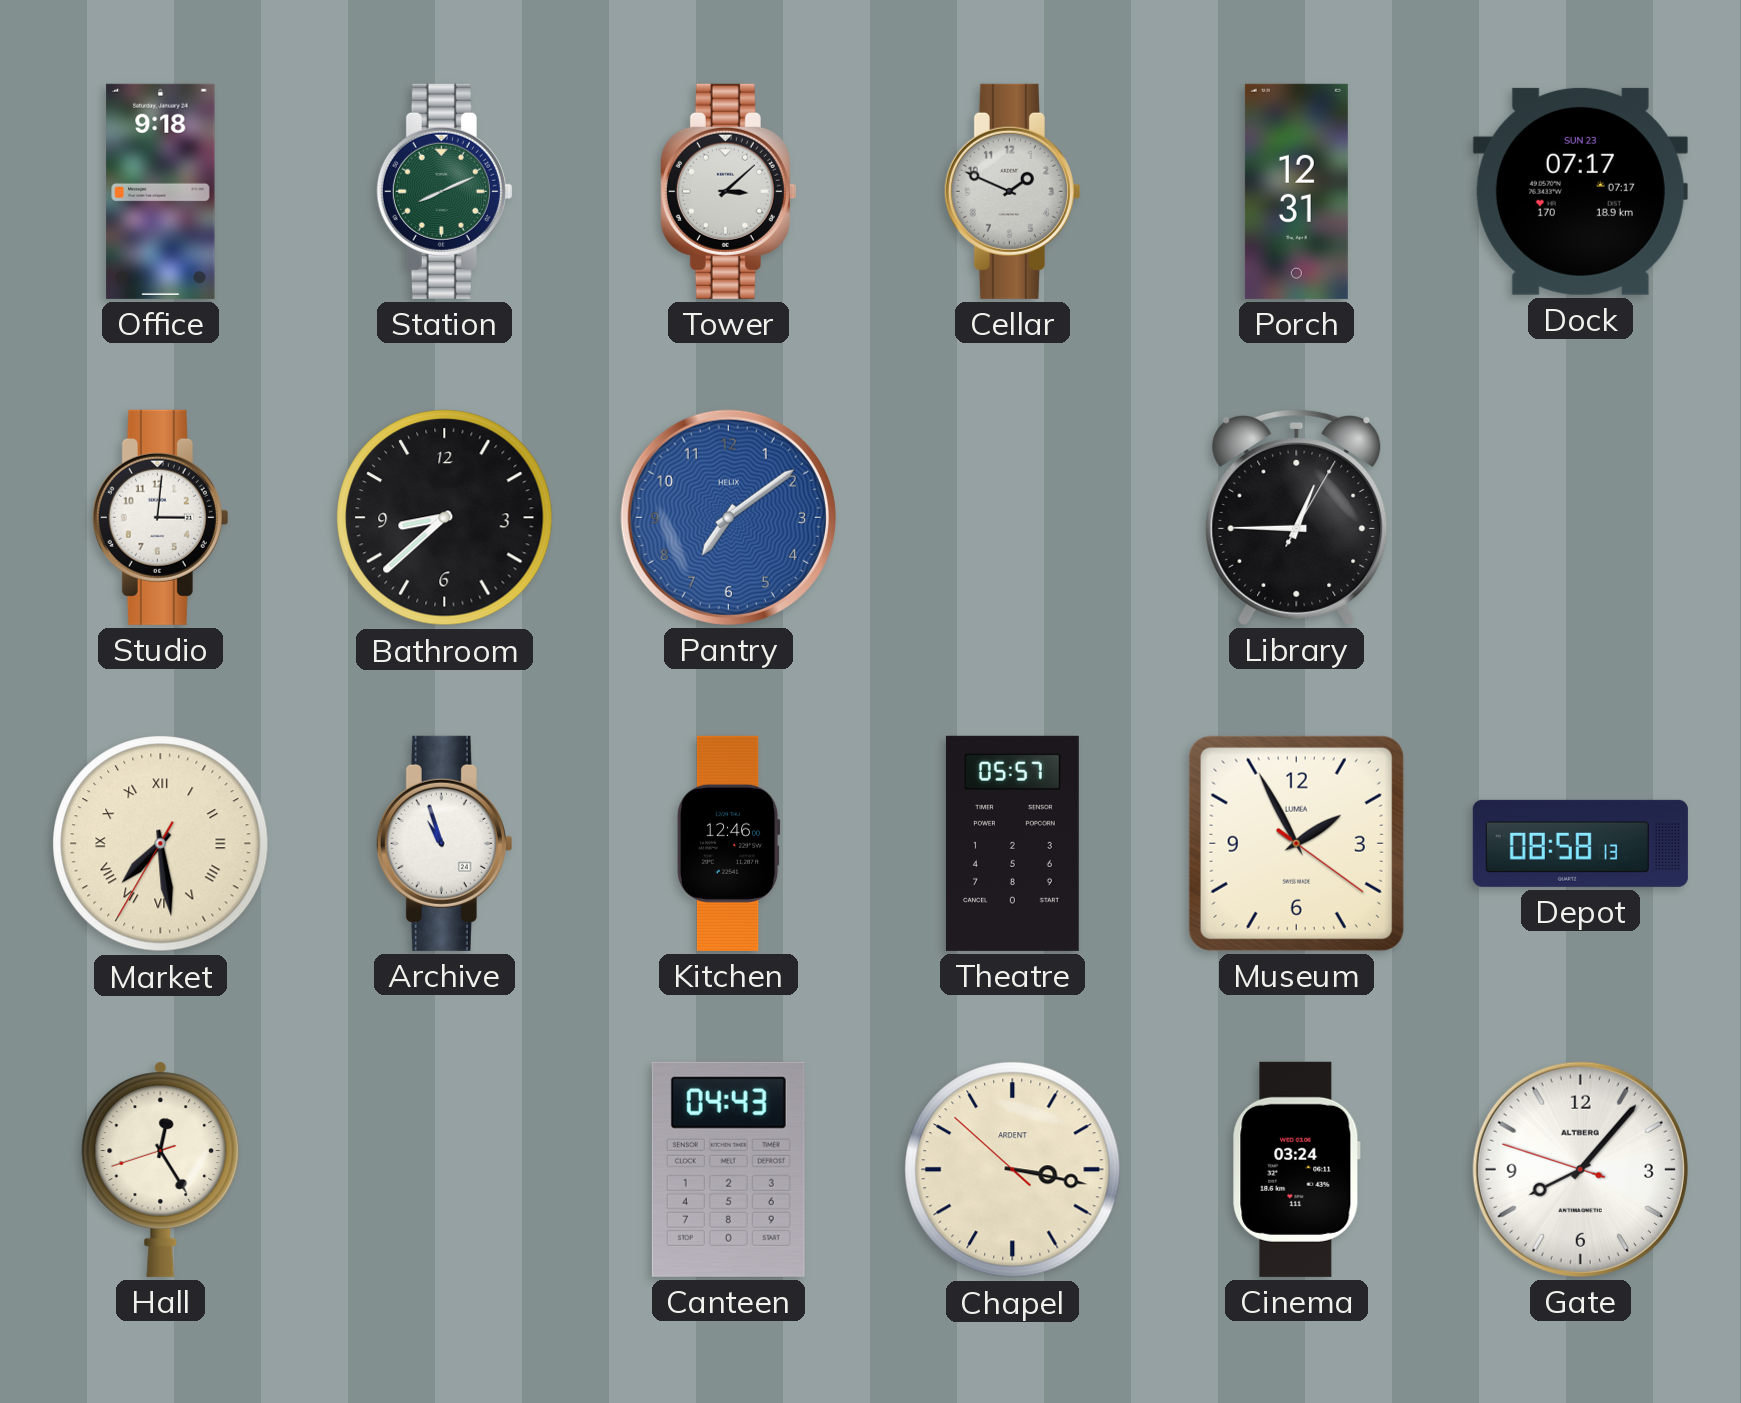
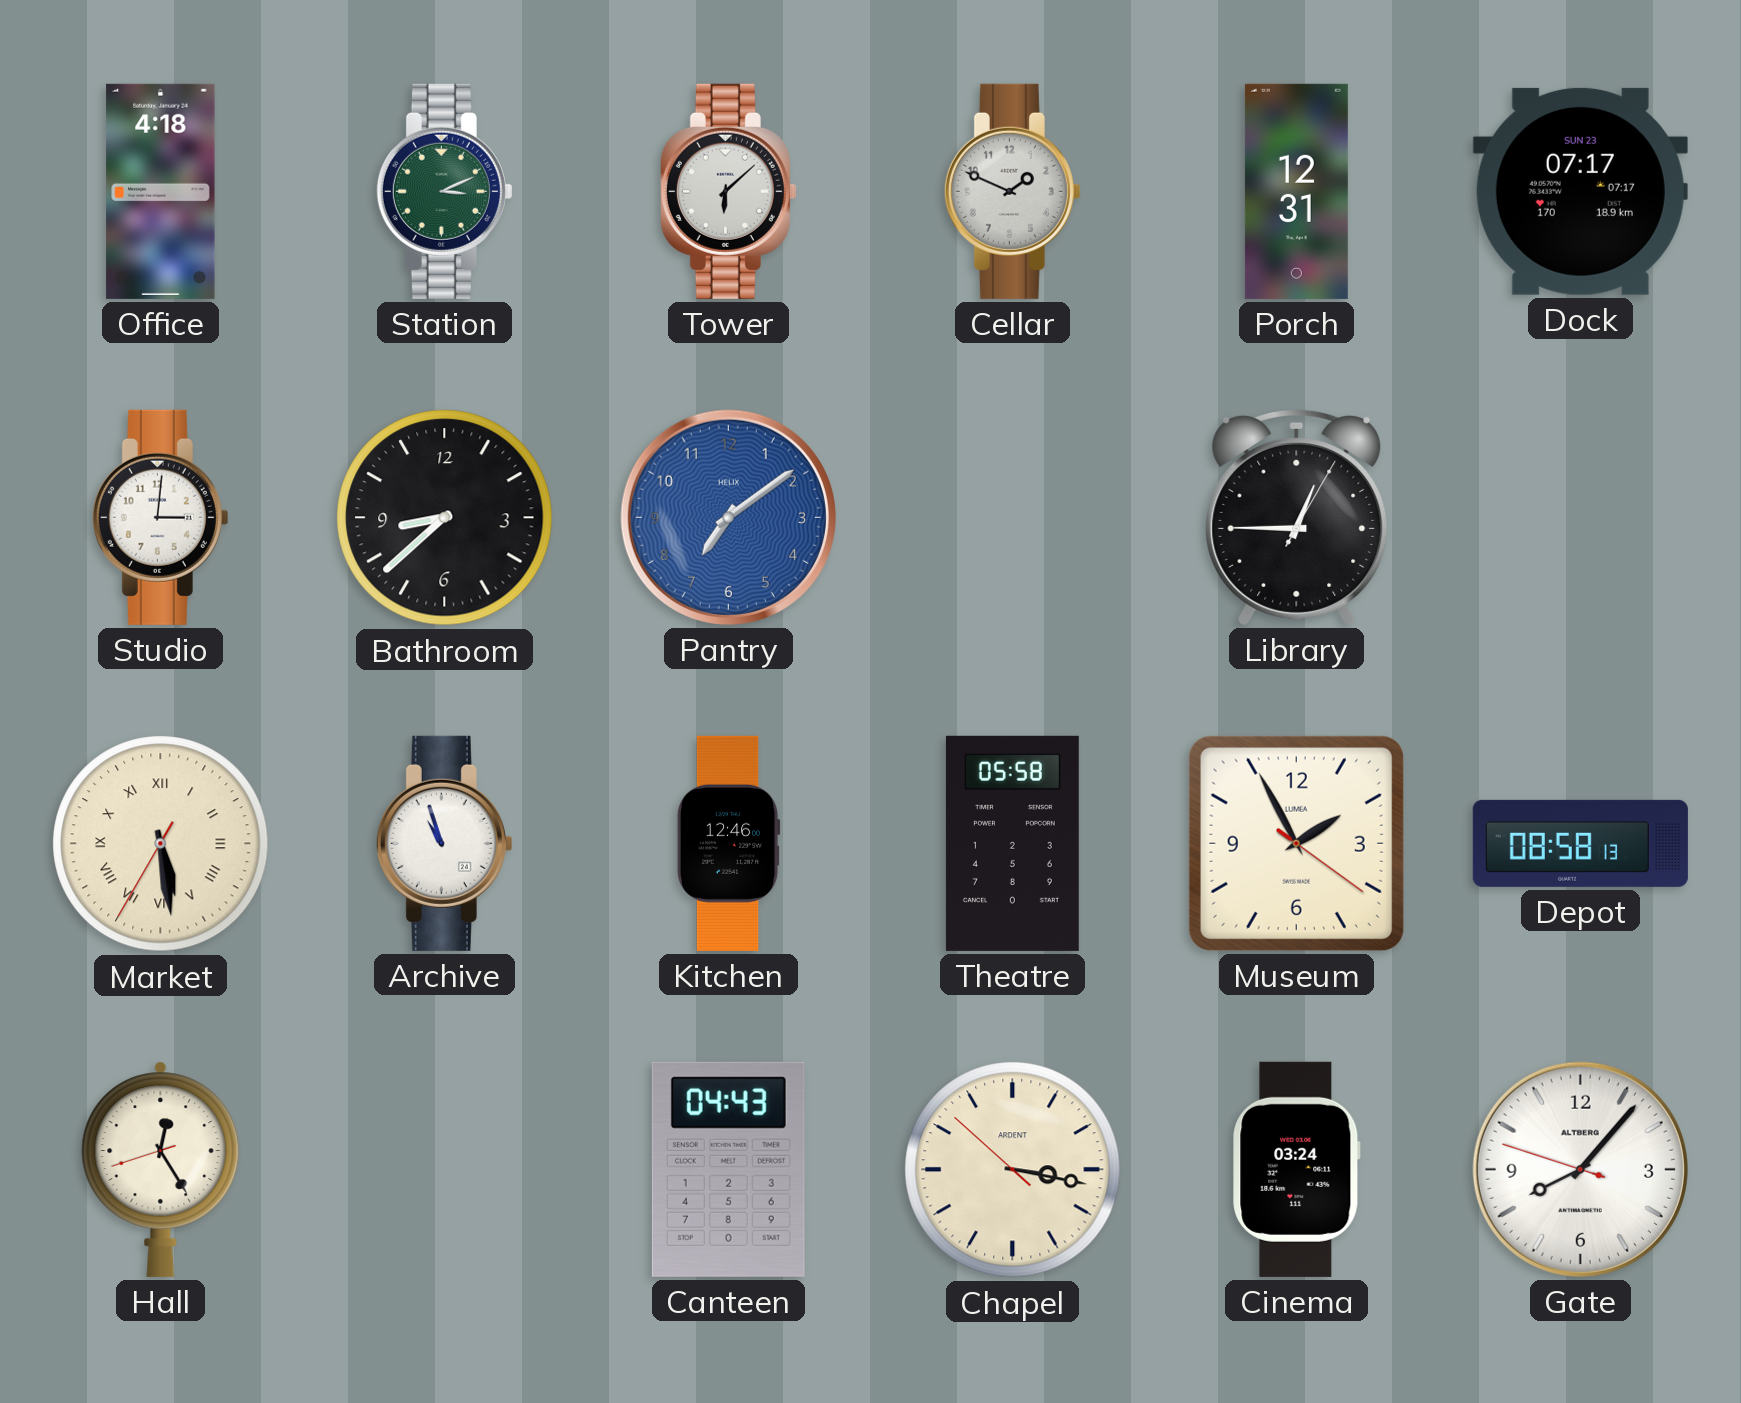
Office: 9:18 -> 4:18
Station: 8:11 -> 3:11
Tower: 3:08 -> 6:08
Market: 7:28 -> 5:28
Theatre: 05:57 -> 05:58
